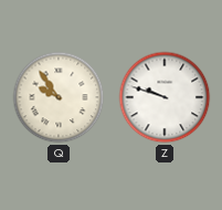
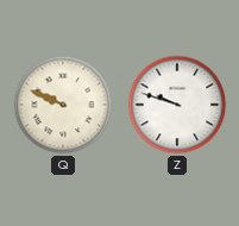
Q: 9:54 -> 9:49
